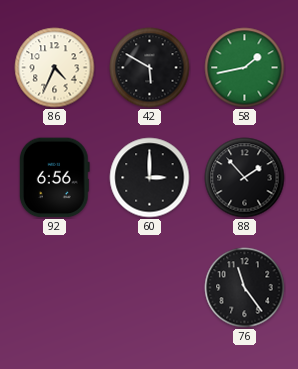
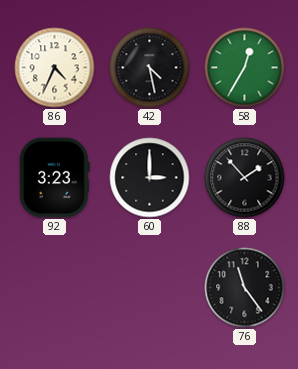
42: 5:50 -> 4:28
58: 1:43 -> 12:35
92: 6:56 -> 3:23
